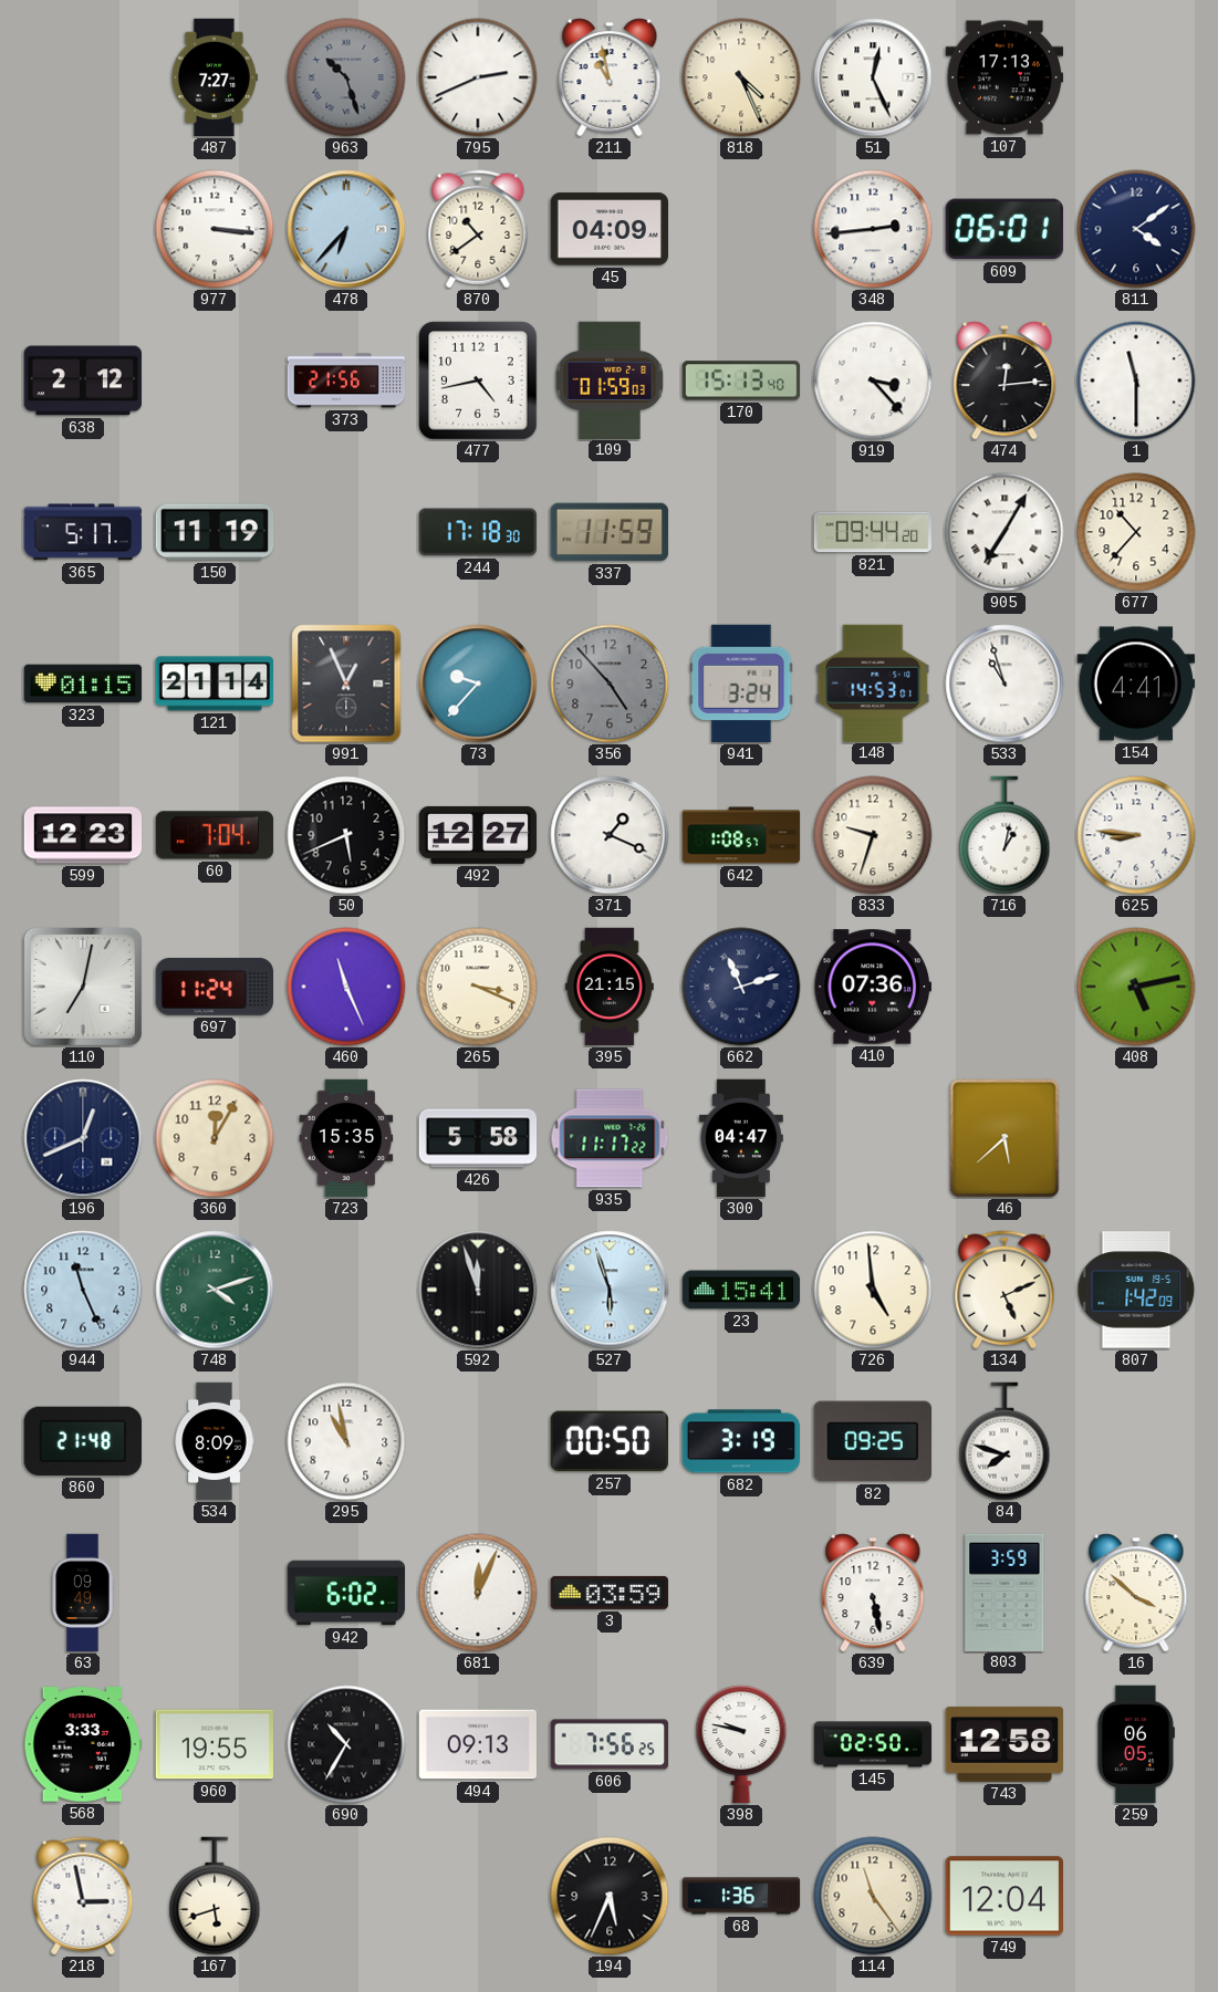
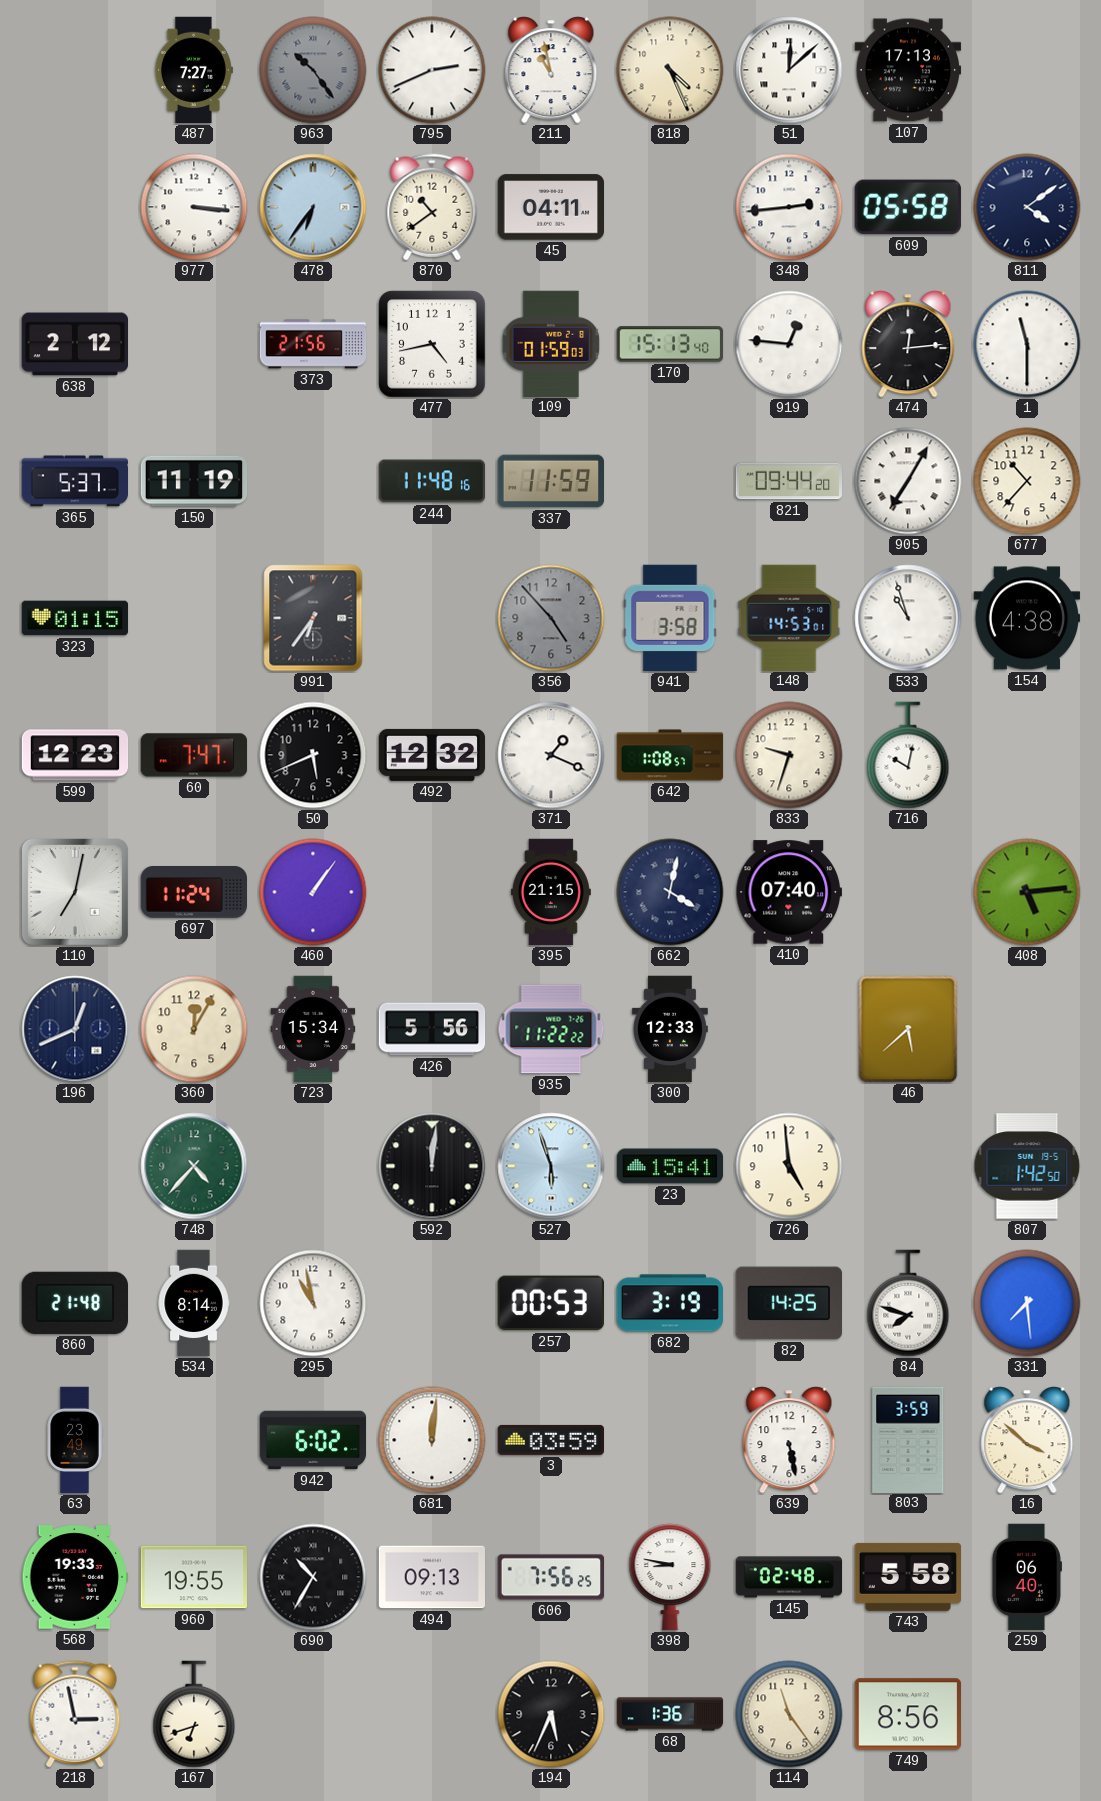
963: 10:27 -> 10:24
51: 12:26 -> 12:08
478: 6:37 -> 6:36
45: 04:09 -> 04:11
609: 06:01 -> 05:58
919: 3:23 -> 12:46
365: 5:17 -> 5:37
244: 17:18 -> 11:48
121: 21:14 -> none
991: 12:56 -> 6:36
73: 9:37 -> none
941: 3:24 -> 3:58
154: 4:41 -> 4:38
60: 7:04 -> 7:47
492: 12:27 -> 12:32
716: 1:02 -> 10:02
625: 8:46 -> none
460: 11:26 -> 1:06
265: 3:19 -> none
662: 11:12 -> 4:02
410: 07:36 -> 07:40
408: 5:13 -> 5:14
723: 15:35 -> 15:34
426: 5:58 -> 5:56
935: 11:17 -> 11:22
300: 04:47 -> 12:33
944: 11:26 -> none
748: 4:12 -> 4:37
592: 11:57 -> 12:01
134: 5:11 -> none
807: 1:42:09 -> 1:42:50
534: 8:09 -> 8:14
257: 00:50 -> 00:53
82: 09:25 -> 14:25
331: none -> 7:29
63: 09:49 -> 23:49
681: 12:04 -> 12:01
568: 3:33 -> 19:33
398: 9:47 -> 8:47
145: 02:50 -> 02:48
743: 12:58 -> 5:58
259: 06:05 -> 06:40
167: 5:42 -> 6:42
749: 12:04 -> 8:56
